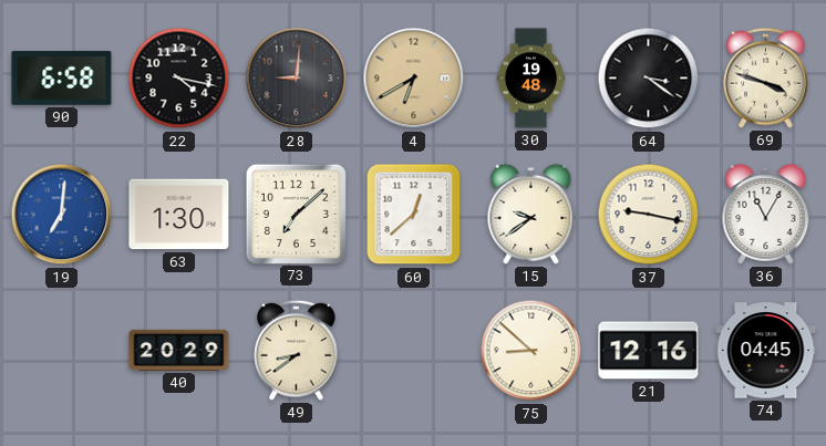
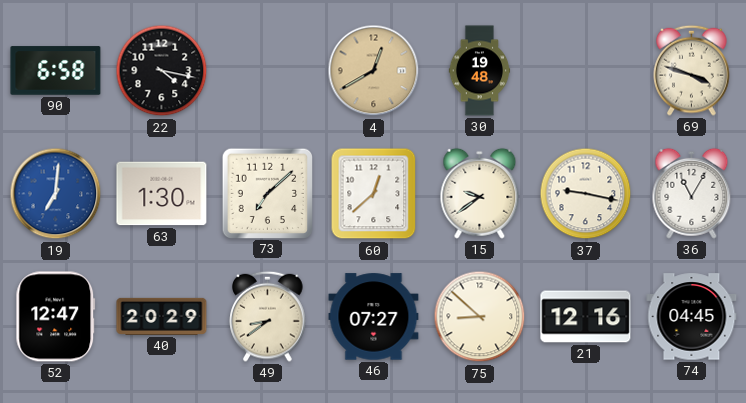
28: 9:01 -> none
4: 6:40 -> 12:40
64: 3:21 -> none
52: none -> 12:47
46: none -> 07:27
